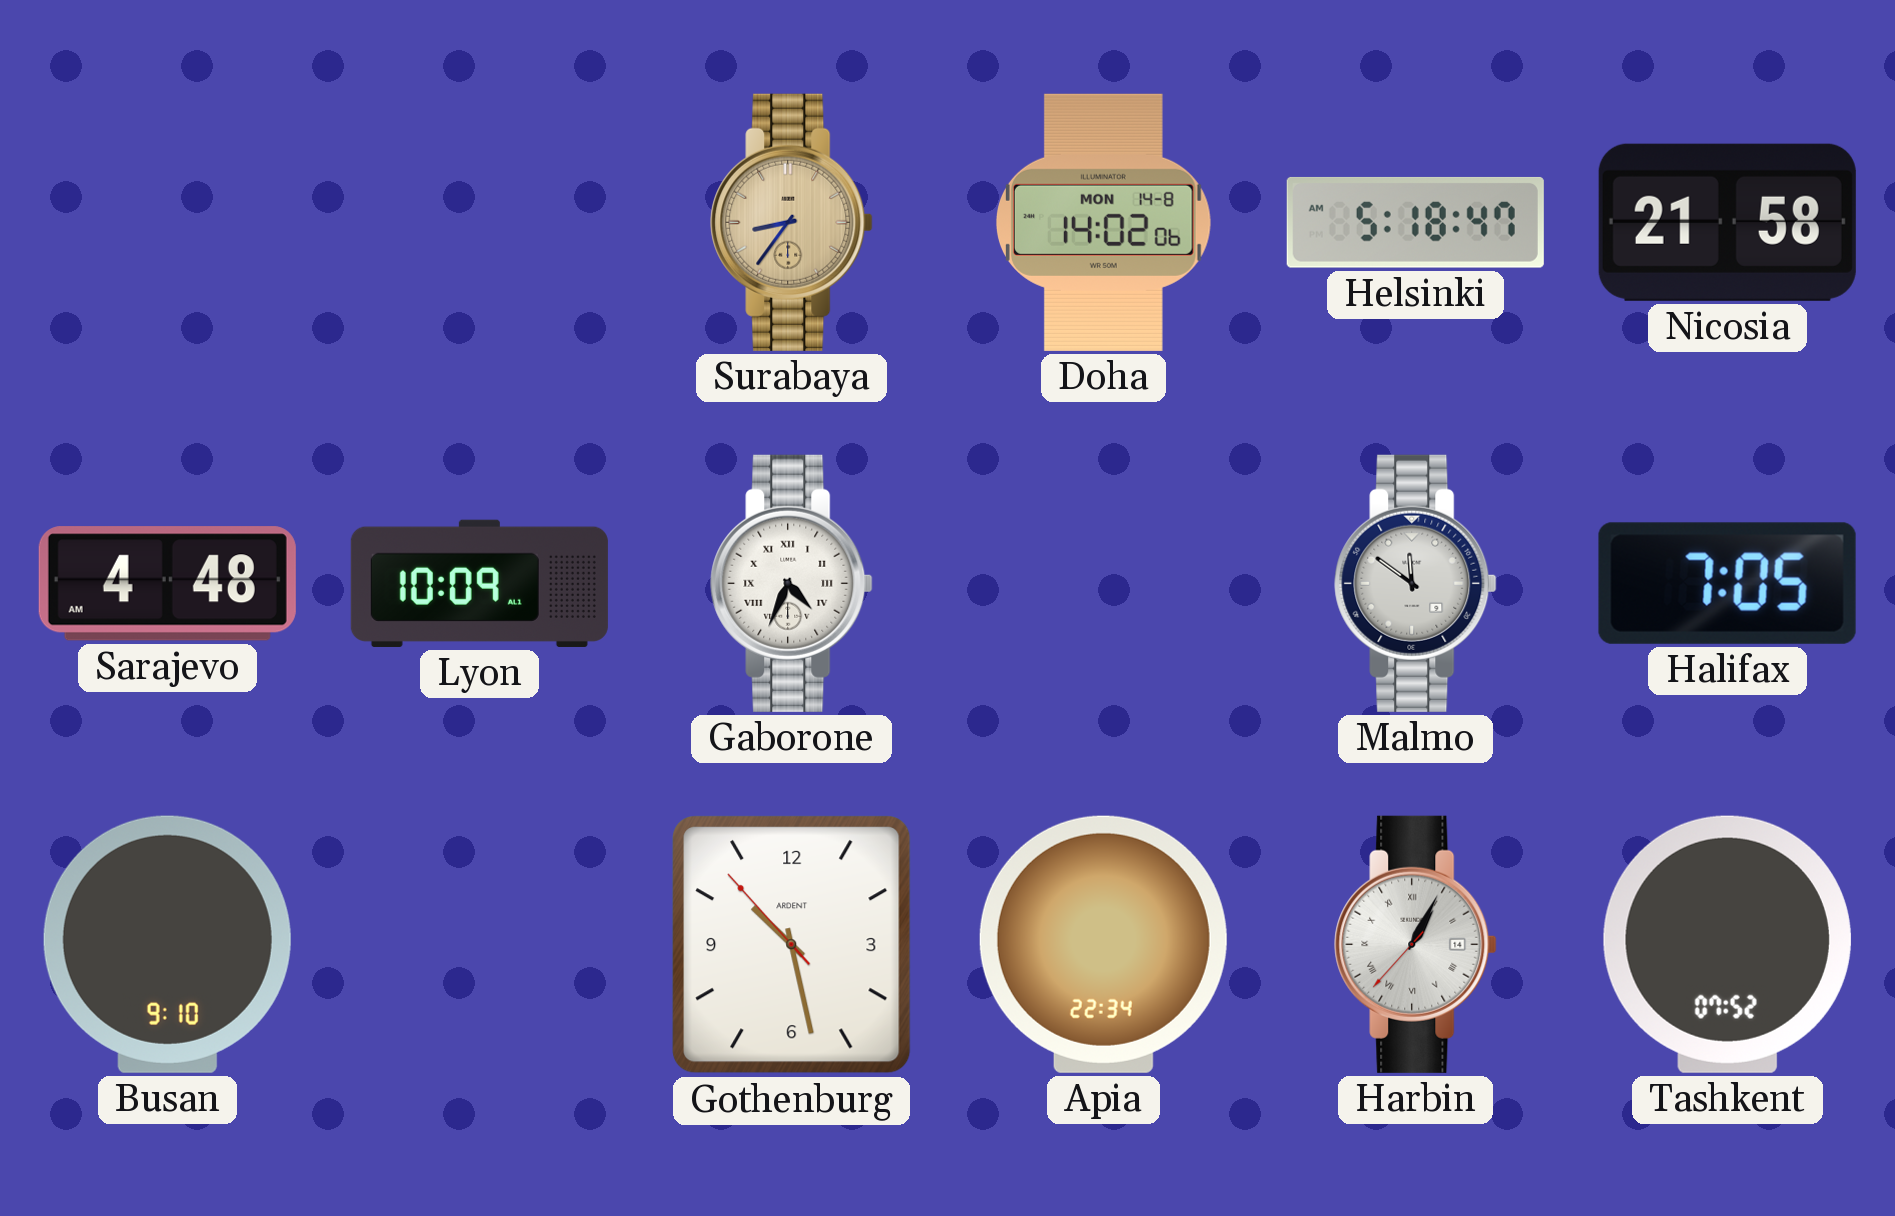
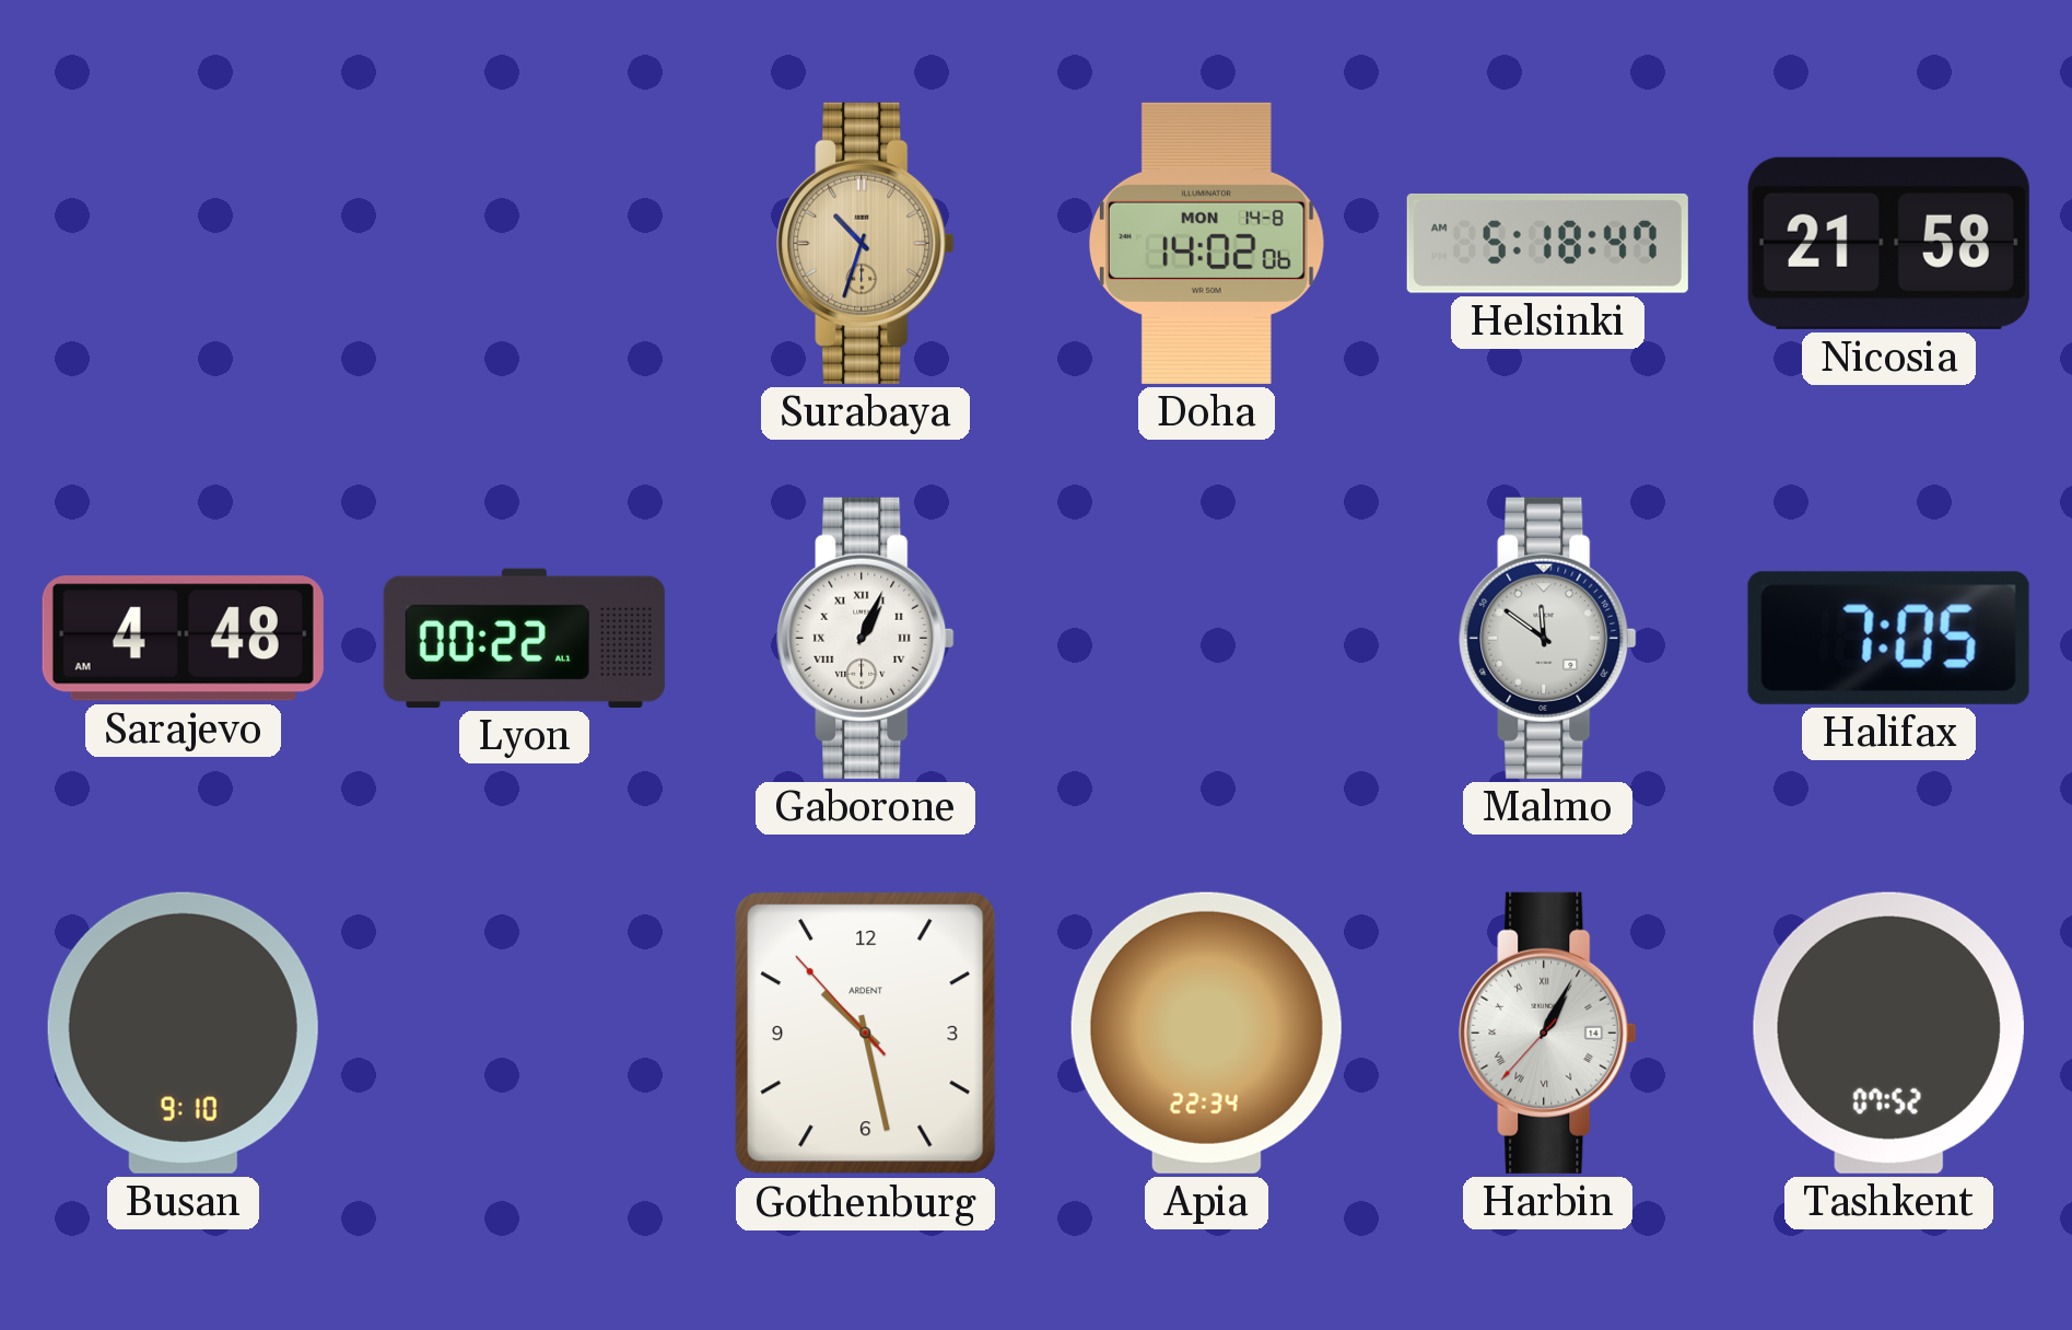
Surabaya: 8:36 -> 10:33
Lyon: 10:09 -> 00:22
Gaborone: 4:34 -> 1:04
